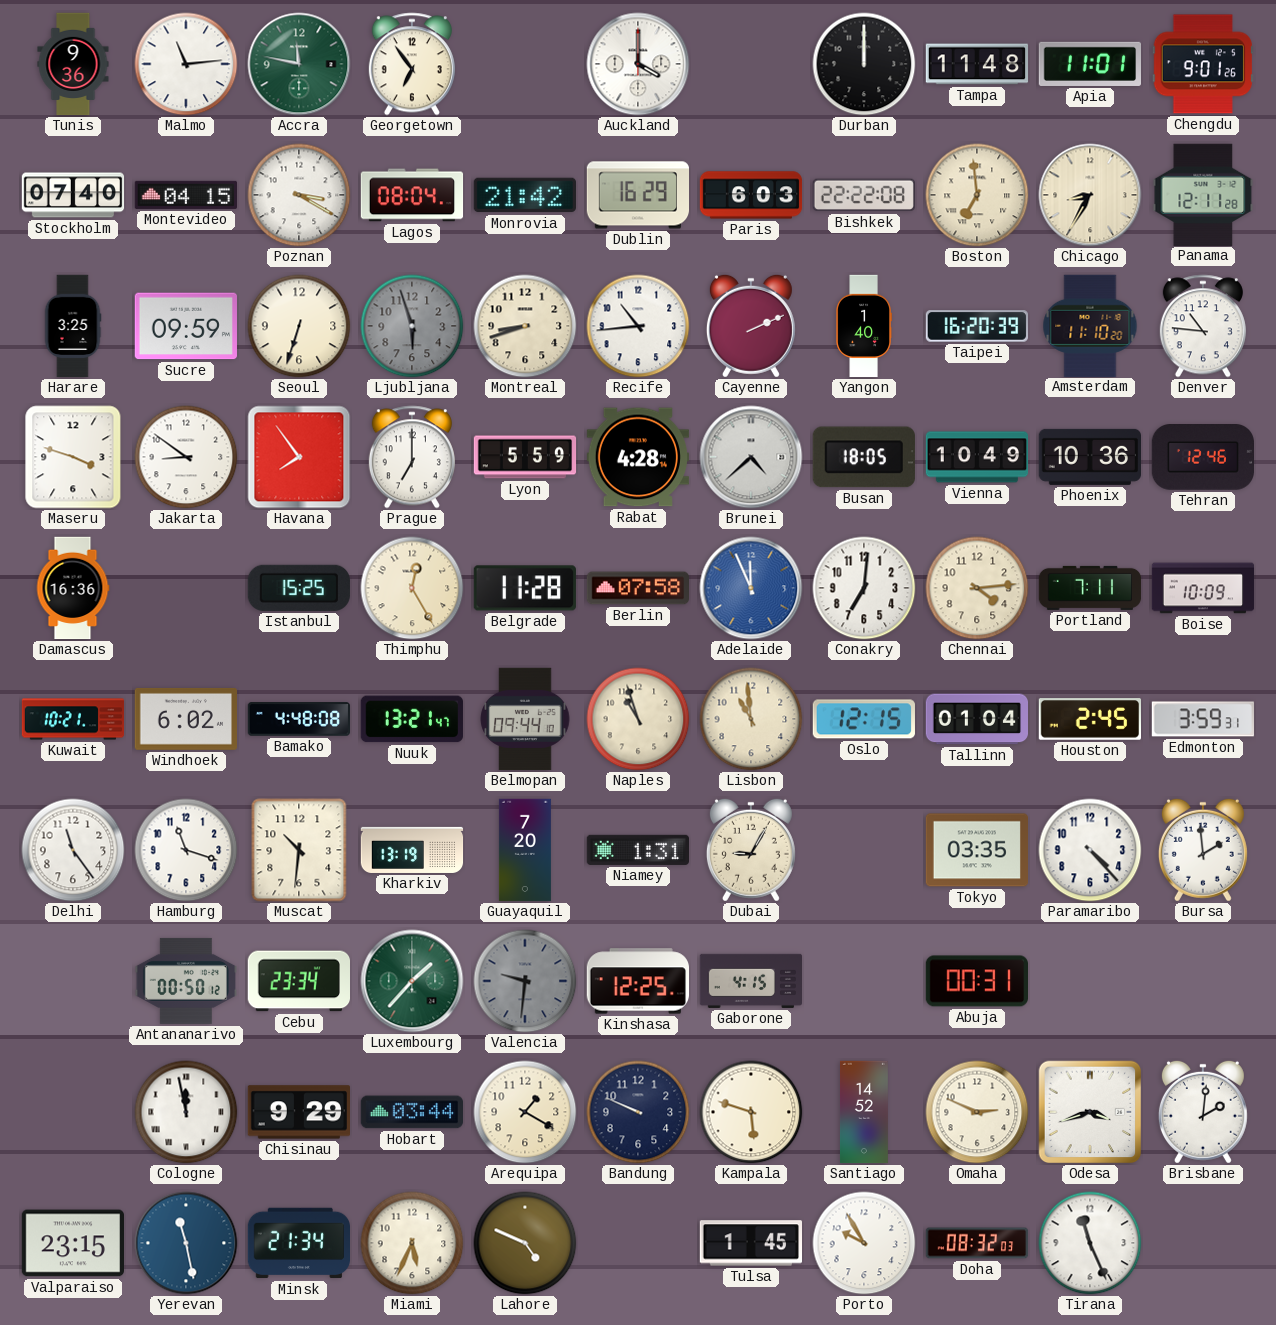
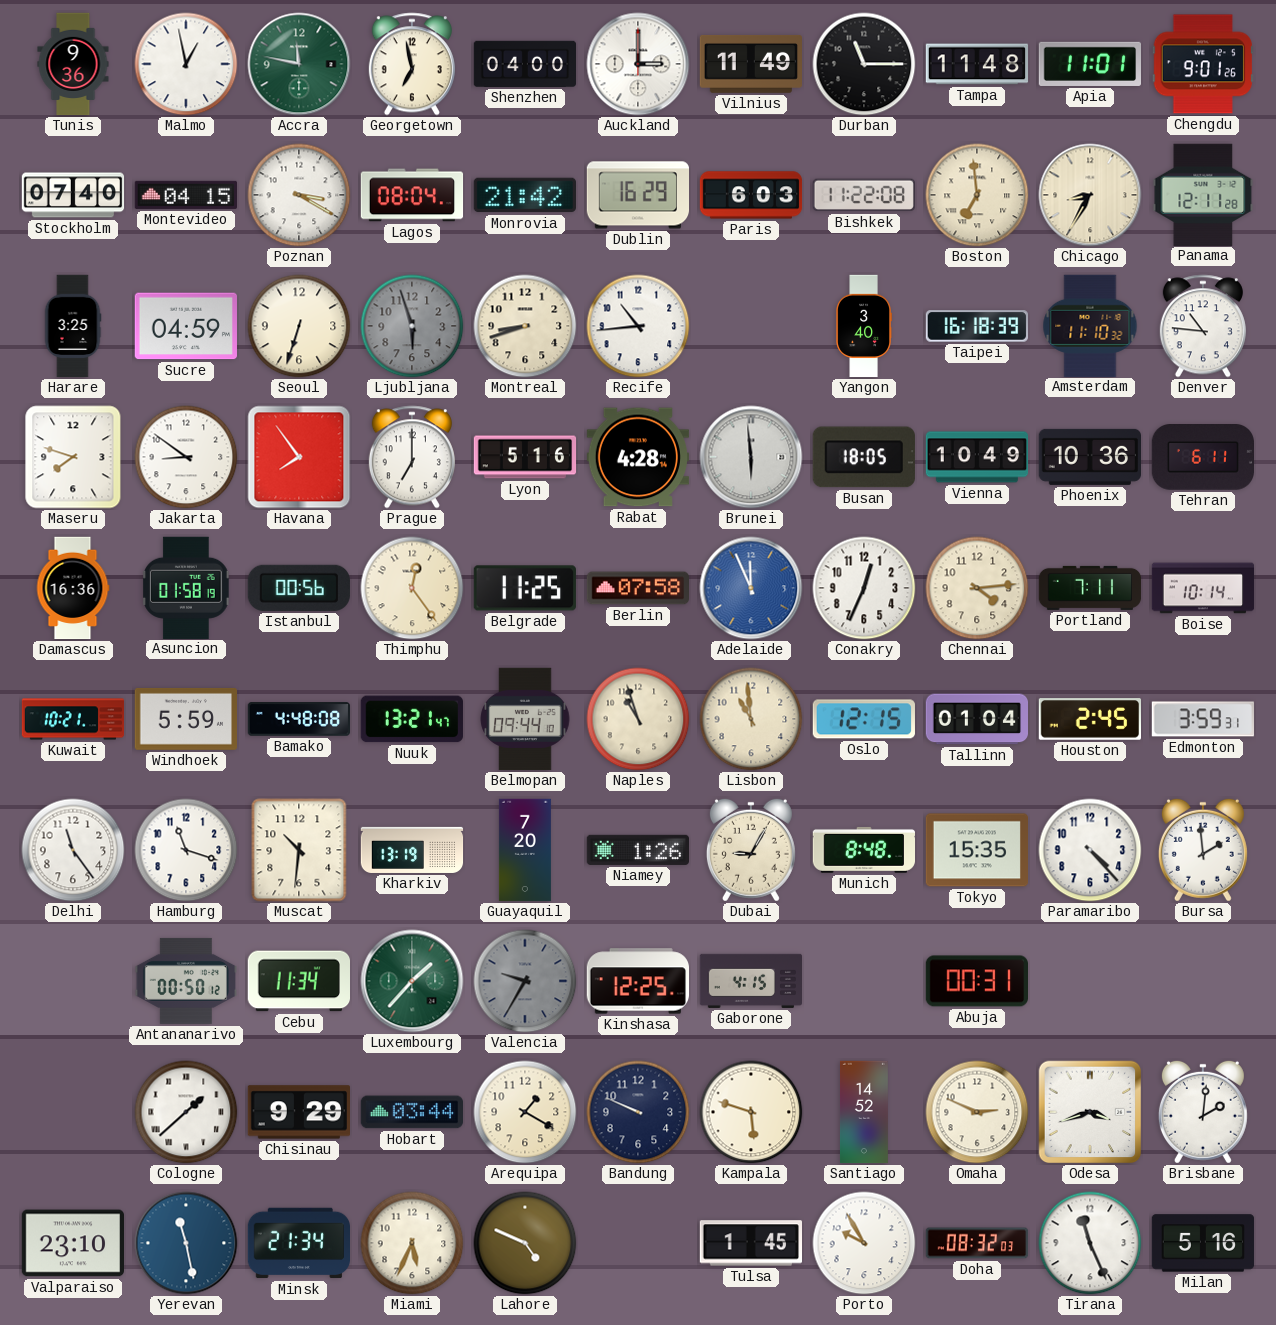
Malmo: 11:14 -> 12:58
Georgetown: 6:54 -> 6:58
Shenzhen: none -> 04:00
Auckland: 4:00 -> 3:00
Vilnius: none -> 11:49
Durban: 12:00 -> 11:15
Bishkek: 22:22 -> 11:22
Sucre: 09:59 -> 04:59
Cayenne: 2:11 -> none
Yangon: 1:40 -> 3:40
Taipei: 16:20 -> 16:18
Amsterdam: 11:10:20 -> 11:10:32
Maseru: 3:48 -> 7:48
Lyon: 5:59 -> 5:16
Brunei: 4:38 -> 5:59
Tehran: 12:46 -> 6:11
Asuncion: none -> 01:58
Istanbul: 15:25 -> 00:56
Thimphu: 12:25 -> 12:24
Belgrade: 11:28 -> 11:25
Conakry: 7:01 -> 12:34
Boise: 10:09 -> 10:14
Windhoek: 6:02 -> 5:59
Niamey: 1:31 -> 1:26
Munich: none -> 8:48
Tokyo: 03:35 -> 15:35
Cebu: 23:34 -> 11:34
Valencia: 9:31 -> 9:35
Cologne: 11:58 -> 1:38
Valparaiso: 23:15 -> 23:10
Milan: none -> 5:16
